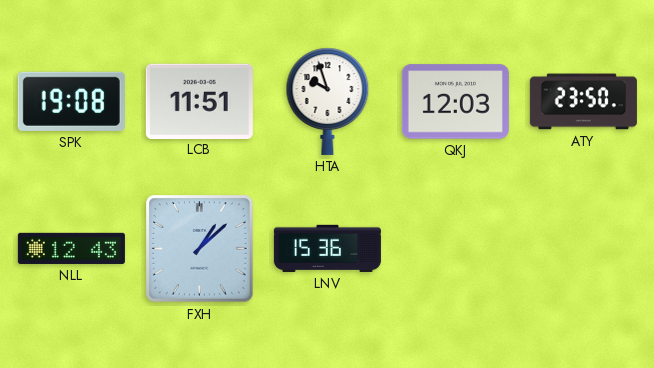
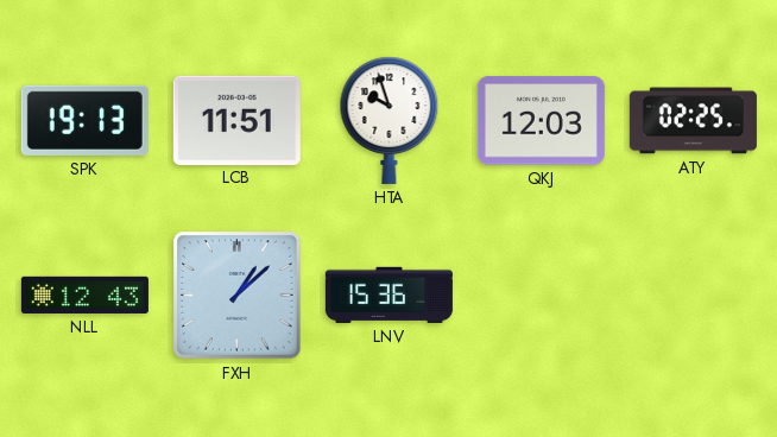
SPK: 19:08 -> 19:13
ATY: 23:50 -> 02:25
